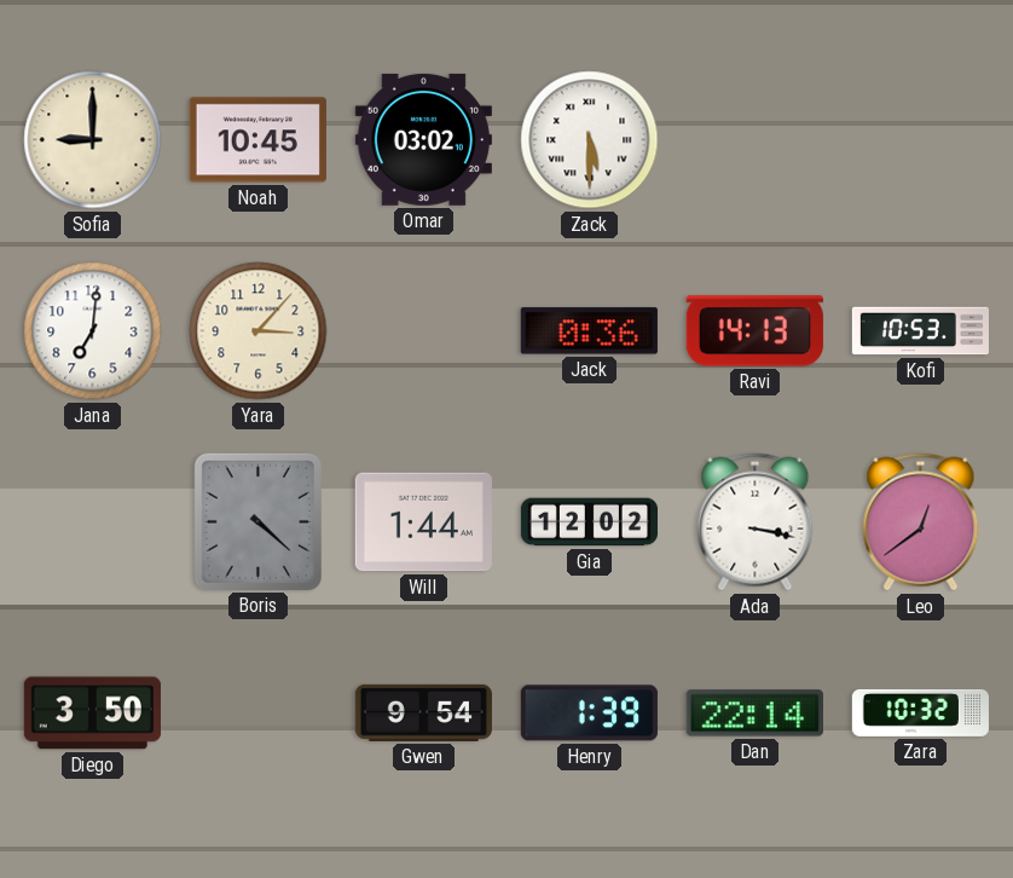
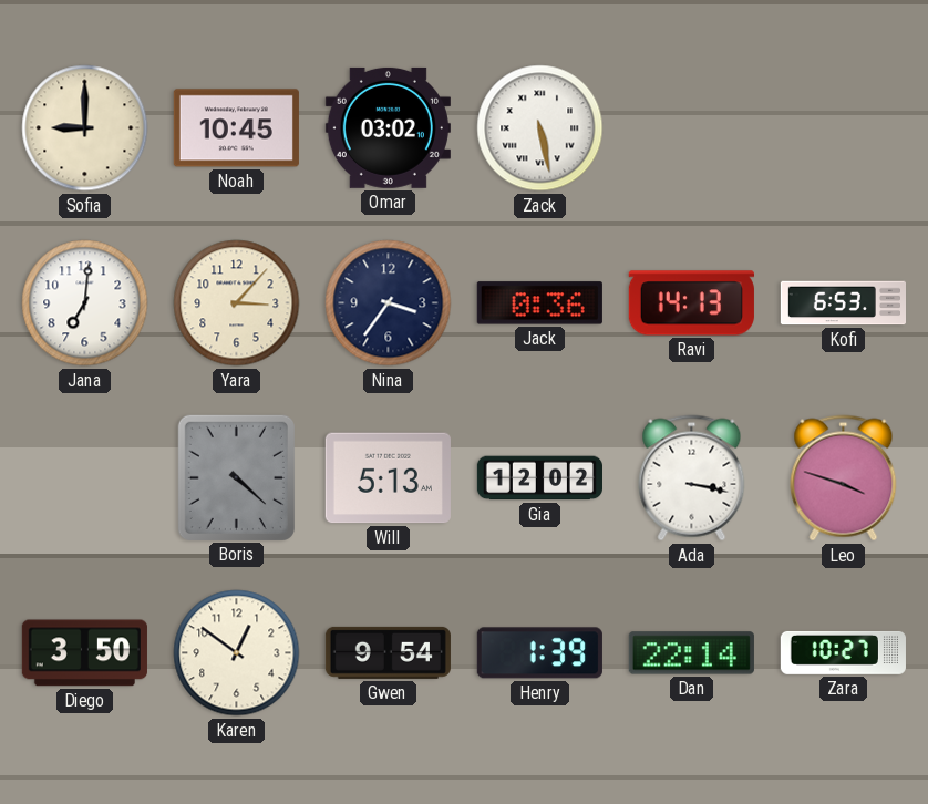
Zack: 5:30 -> 5:28
Nina: none -> 3:36
Kofi: 10:53 -> 6:53
Will: 1:44 -> 5:13
Leo: 12:39 -> 3:48
Karen: none -> 12:51
Zara: 10:32 -> 10:27
